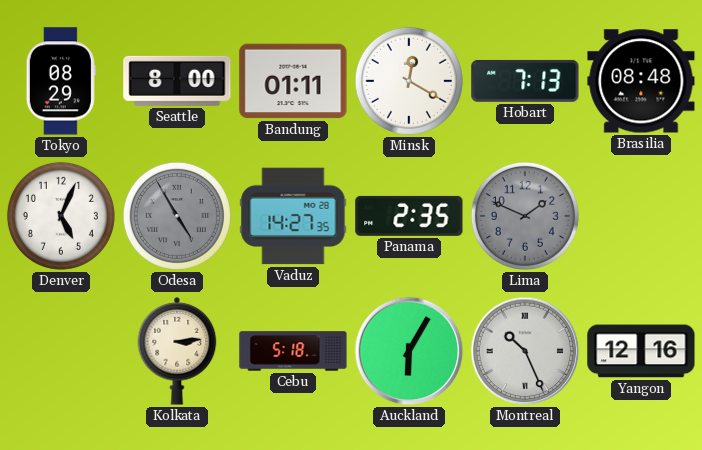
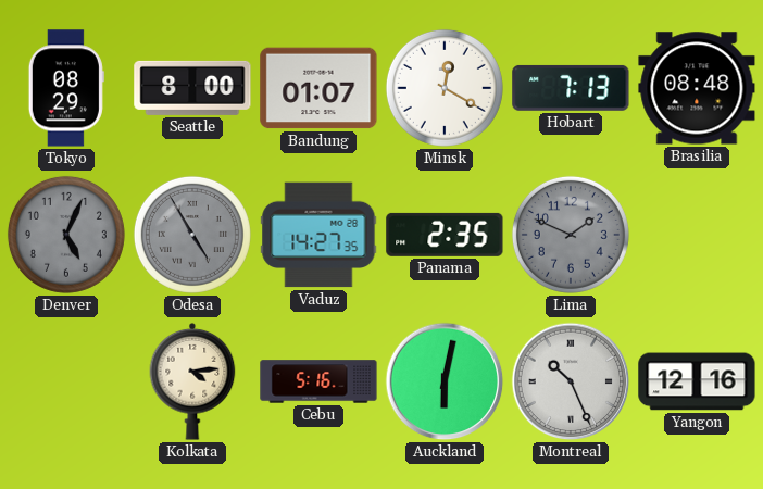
Bandung: 01:11 -> 01:07
Denver dial: white -> grey
Kolkata: 3:14 -> 4:14
Cebu: 5:18 -> 5:16
Auckland: 6:05 -> 6:02
